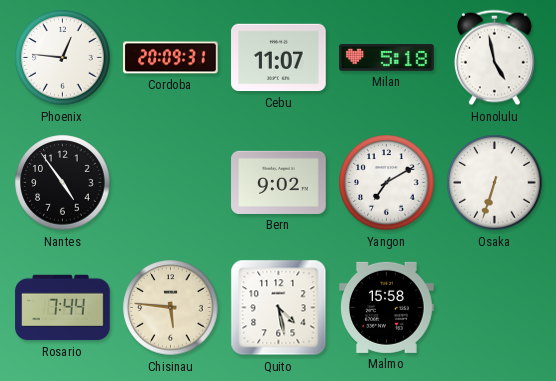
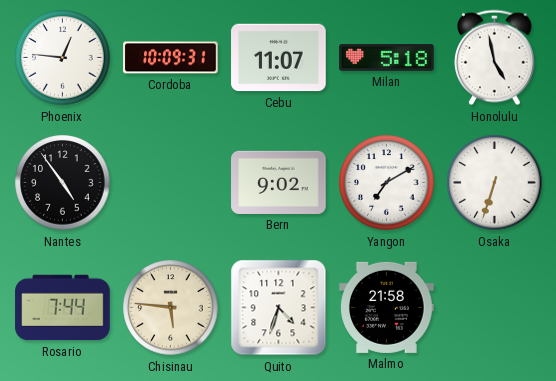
Cordoba: 20:09 -> 10:09
Quito: 4:28 -> 4:33
Malmo: 15:58 -> 21:58
